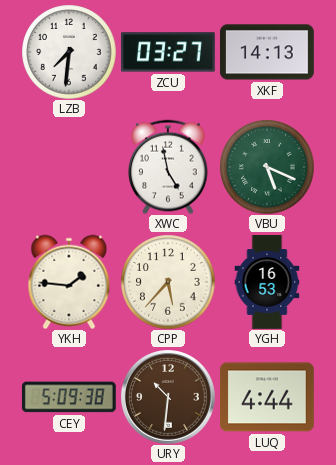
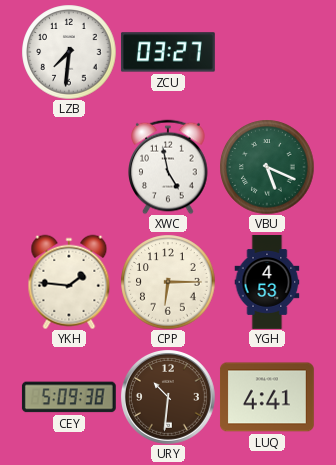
XKF: 14:13 -> none
CPP: 5:37 -> 6:15
YGH: 16:53 -> 4:53
LUQ: 4:44 -> 4:41
